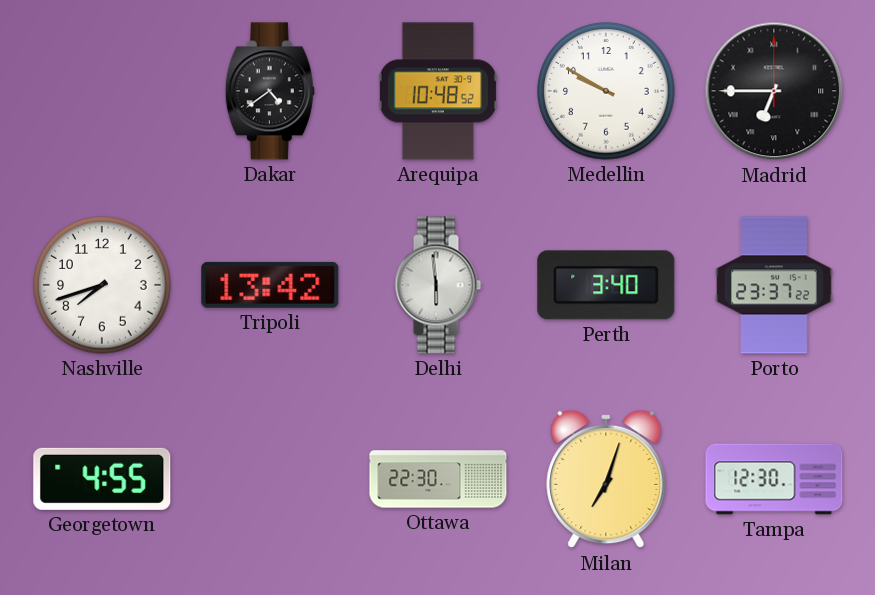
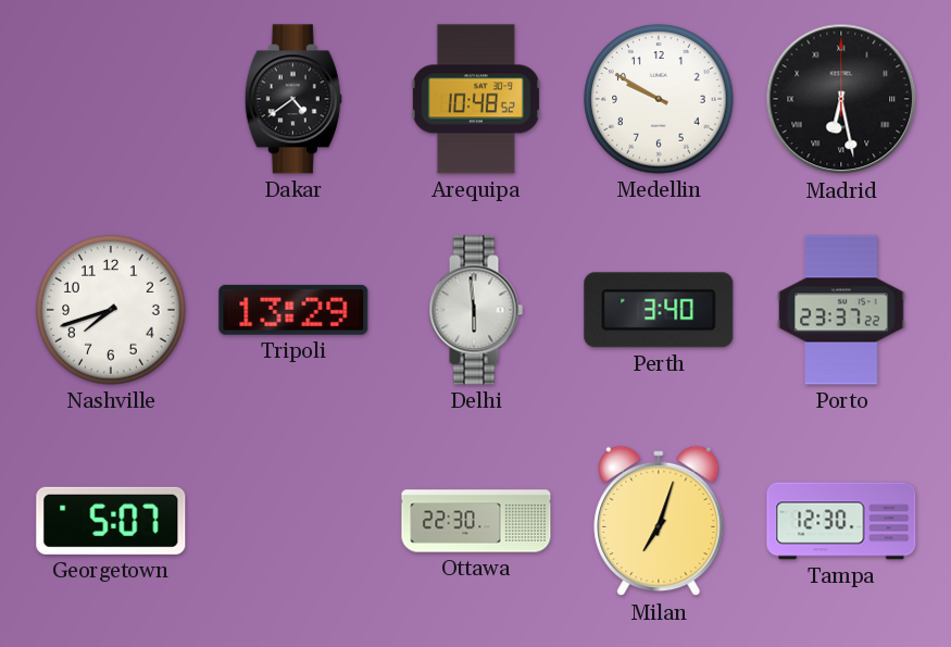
Madrid: 6:45 -> 6:28
Tripoli: 13:42 -> 13:29
Georgetown: 4:55 -> 5:07
